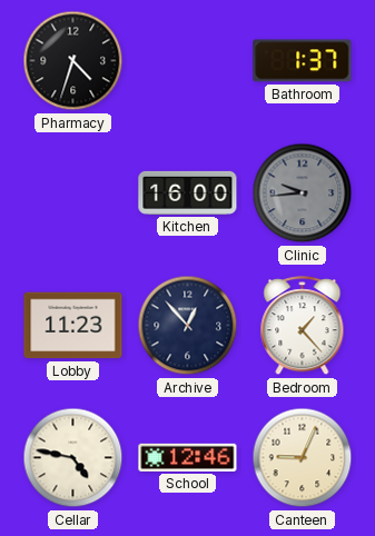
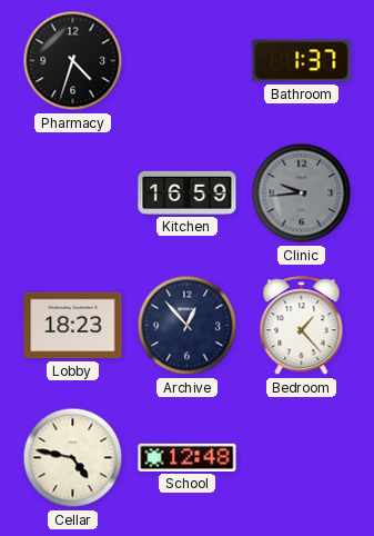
Kitchen: 16:00 -> 16:59
Lobby: 11:23 -> 18:23
School: 12:46 -> 12:48
Canteen: 9:04 -> none
